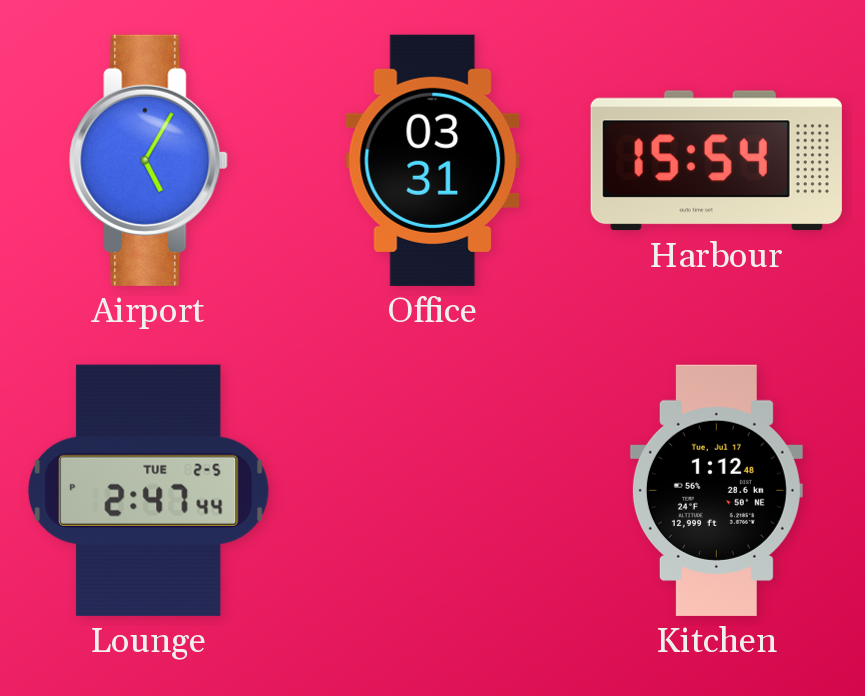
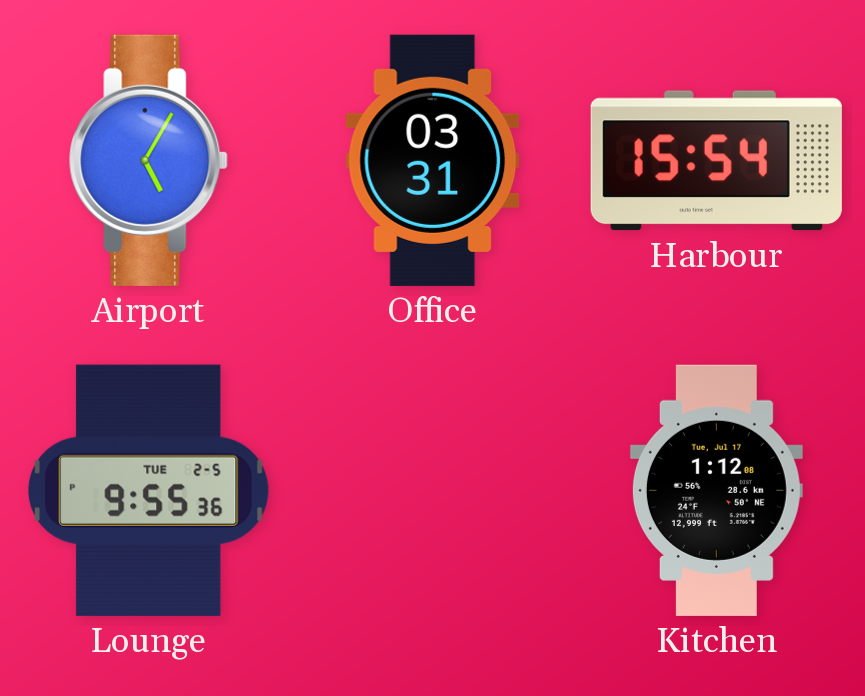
Lounge: 2:47 -> 9:55
Kitchen: 1:12:48 -> 1:12:08
